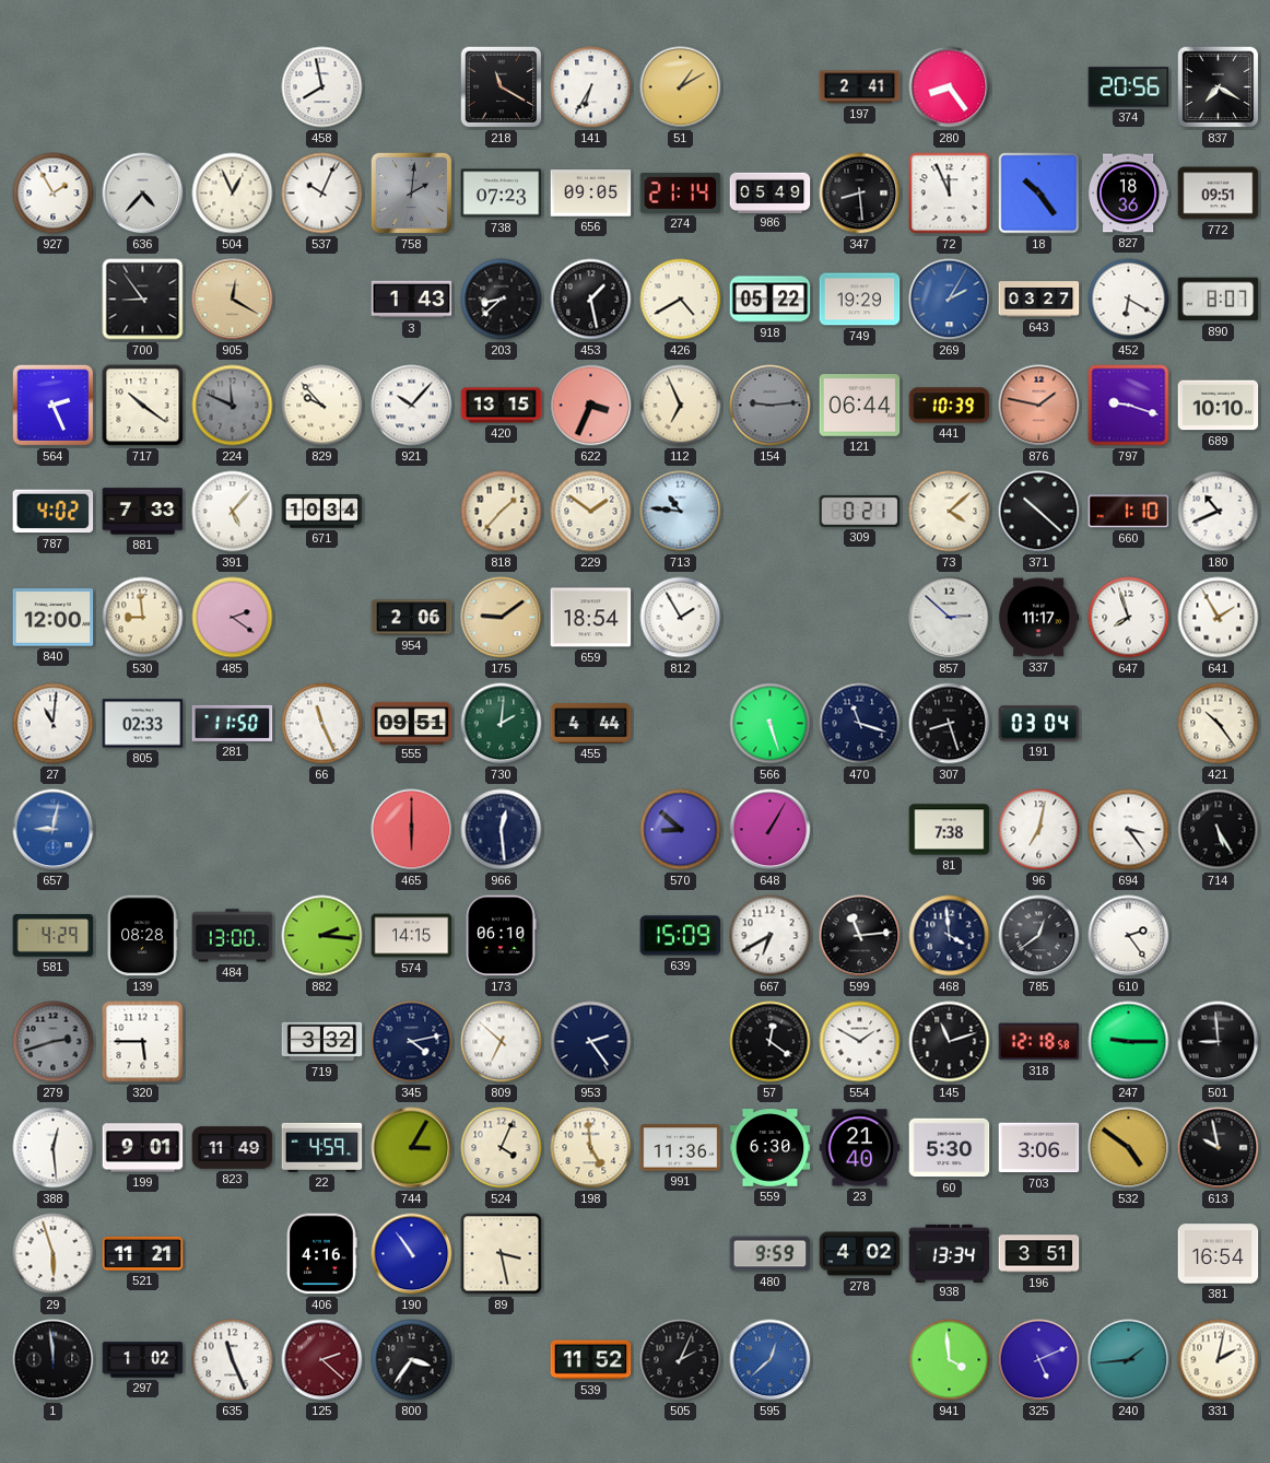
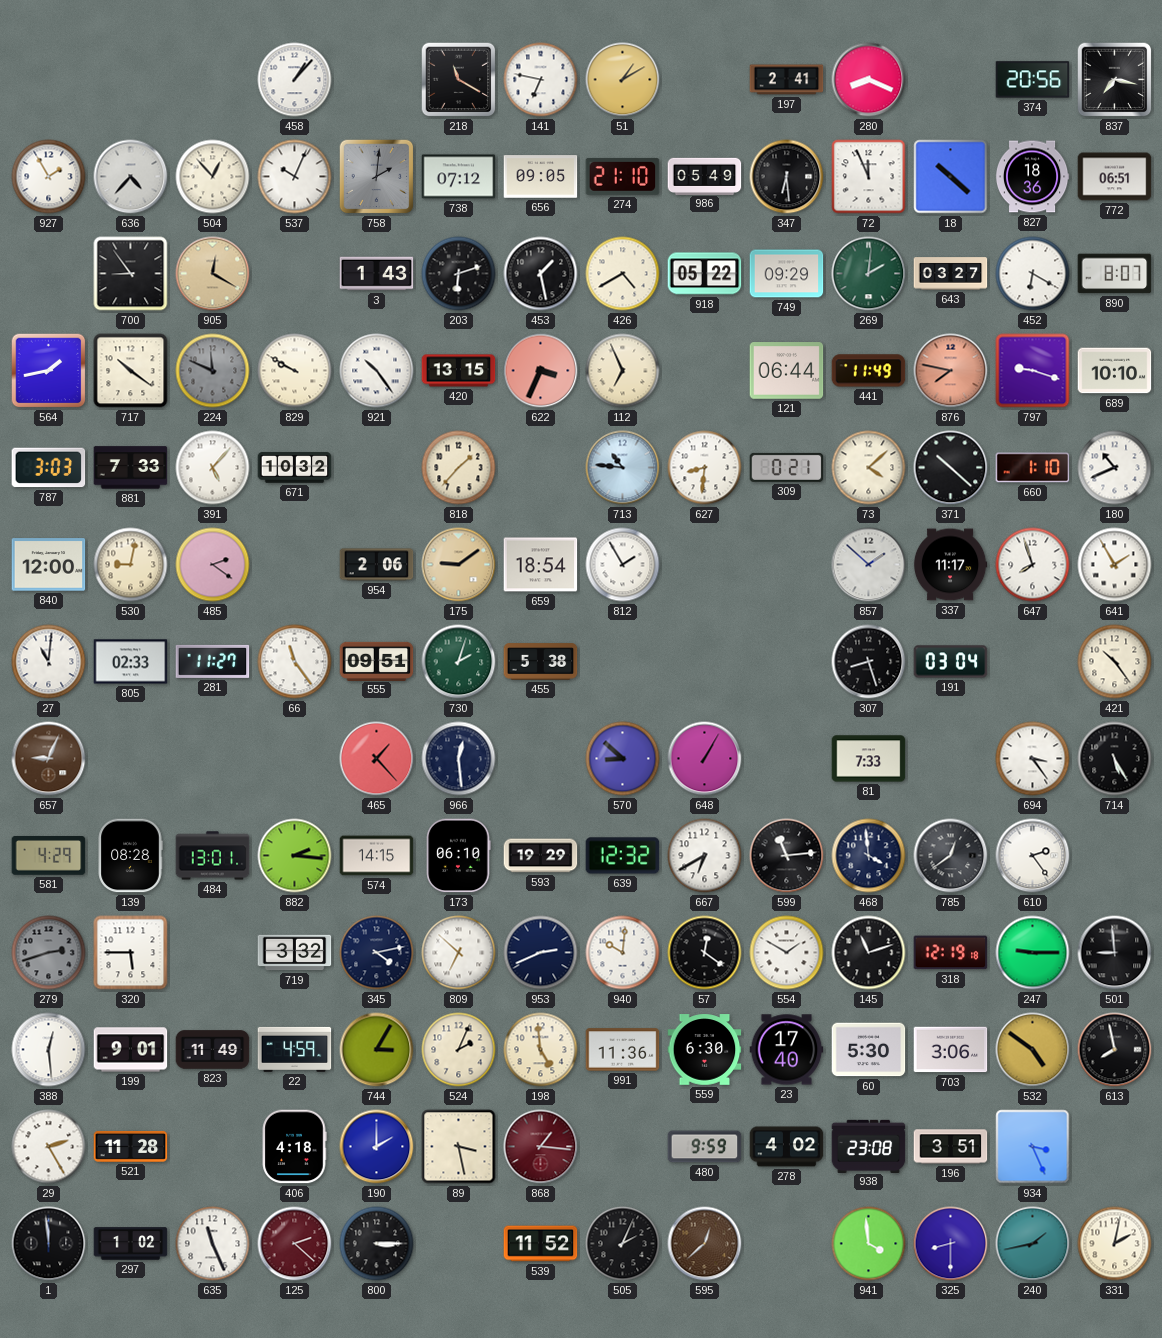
458: 7:58 -> 1:07
141: 6:35 -> 6:47
280: 8:24 -> 8:19
837: 7:20 -> 7:17
504: 12:56 -> 12:53
738: 07:23 -> 07:12
274: 21:14 -> 21:10
347: 8:29 -> 6:29
18: 10:24 -> 10:22
772: 09:51 -> 06:51
203: 8:38 -> 6:12
749: 19:29 -> 09:29
269: 2:05 -> 2:01
269 dial: blue -> green
564: 2:26 -> 1:43
829: 9:53 -> 9:50
921: 10:07 -> 10:24
154: 9:14 -> none
441: 10:39 -> 11:49
876: 1:47 -> 7:47
787: 4:02 -> 3:03
671: 10:34 -> 10:32
229: 1:51 -> none
627: none -> 8:31
530: 8:59 -> 9:02
857: 2:52 -> 1:52
281: 11:50 -> 11:27
66: 11:26 -> 11:24
730: 2:01 -> 2:03
455: 4:44 -> 5:38
566: 5:27 -> none
470: 11:18 -> none
657: 9:02 -> 9:04
657 dial: blue -> brown
465: 6:00 -> 1:23
81: 7:38 -> 7:33
96: 7:02 -> none
484: 13:00 -> 13:01
593: none -> 19:29
639: 15:09 -> 12:32
953: 2:24 -> 2:41
940: none -> 10:01
318: 12:18 -> 12:19
524: 4:04 -> 2:04
23: 21:40 -> 17:40
613: 9:58 -> 7:58
29: 5:57 -> 2:25
521: 11:21 -> 11:28
406: 4:16 -> 4:18
190: 10:54 -> 2:00
868: none -> 1:16
938: 13:34 -> 23:08
934: none -> 3:26
381: 16:54 -> none
800: 3:36 -> 3:15
595 dial: blue -> brown
325: 5:11 -> 8:30
240: 1:44 -> 1:43
